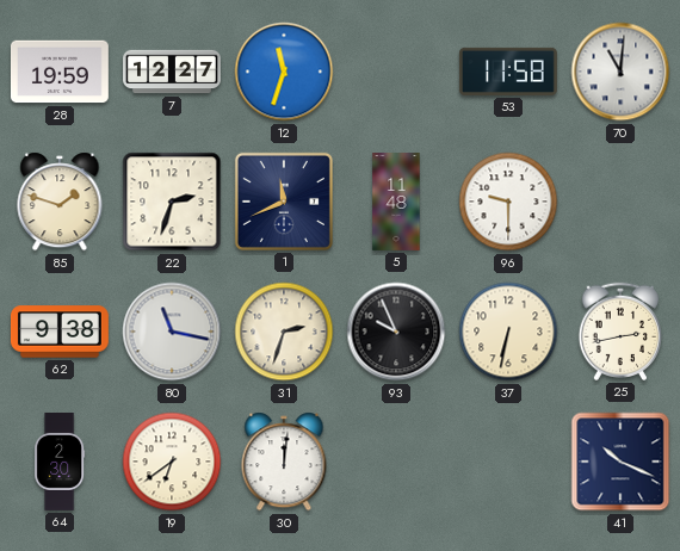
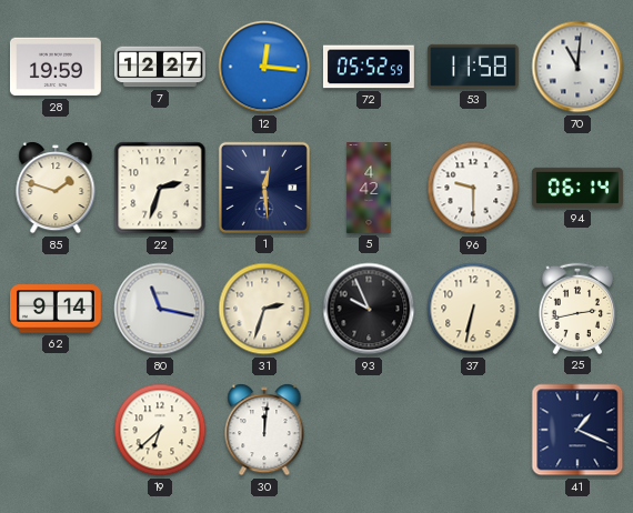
12: 11:33 -> 12:16
72: none -> 05:52
1: 11:41 -> 12:29
5: 11:48 -> 4:42
94: none -> 06:14
62: 9:38 -> 9:14
64: 2:30 -> none
19: 6:39 -> 6:38
41: 10:19 -> 1:19
